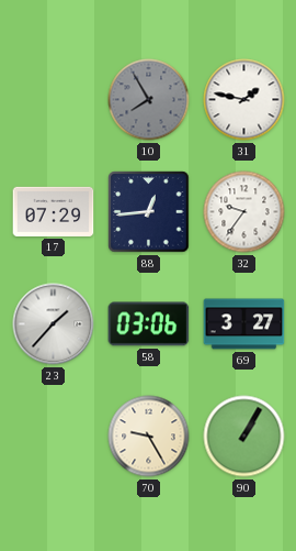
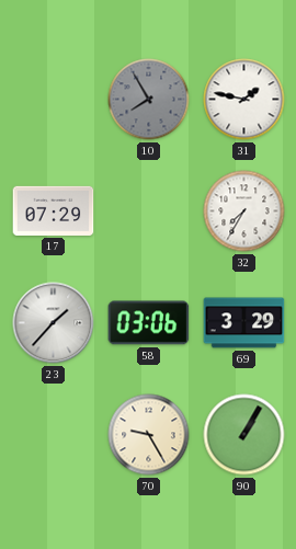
88: 12:44 -> none
32: 9:36 -> 7:35
69: 3:27 -> 3:29
